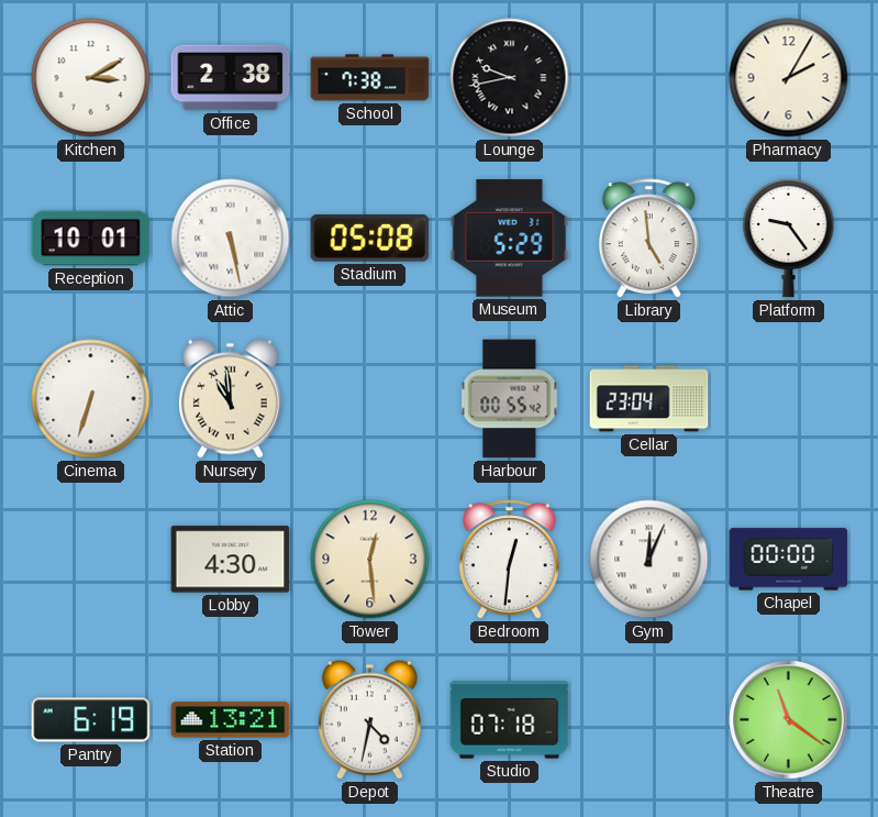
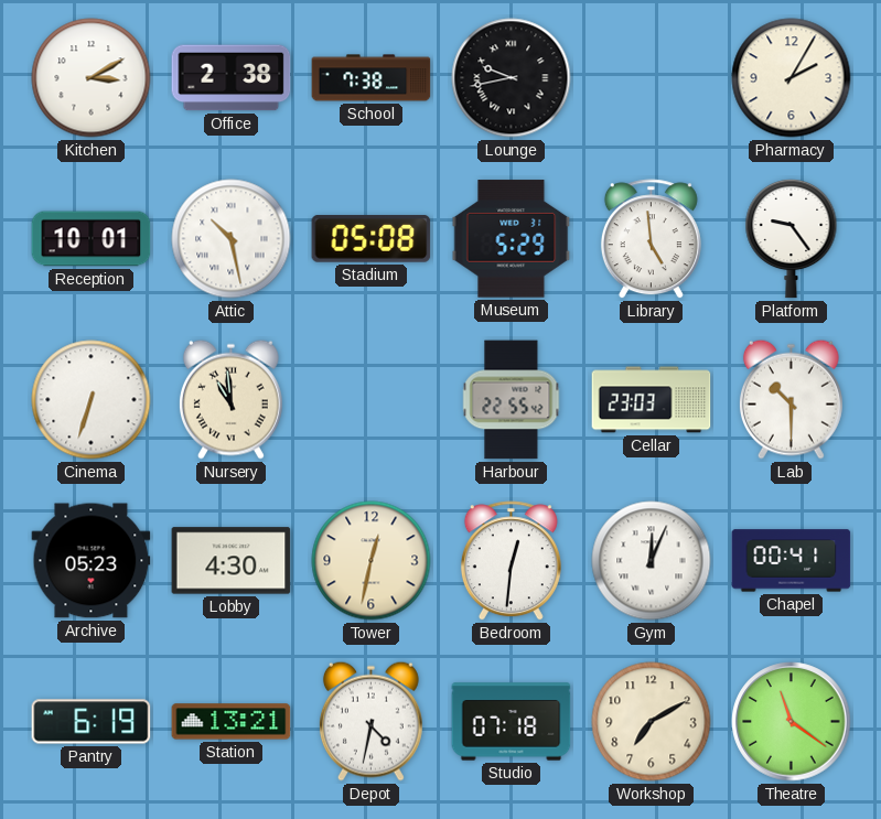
Attic: 5:28 -> 10:28
Harbour: 00:55 -> 22:55
Cellar: 23:04 -> 23:03
Lab: none -> 10:30
Archive: none -> 05:23
Tower: 12:29 -> 12:32
Chapel: 00:00 -> 00:41
Workshop: none -> 7:10
